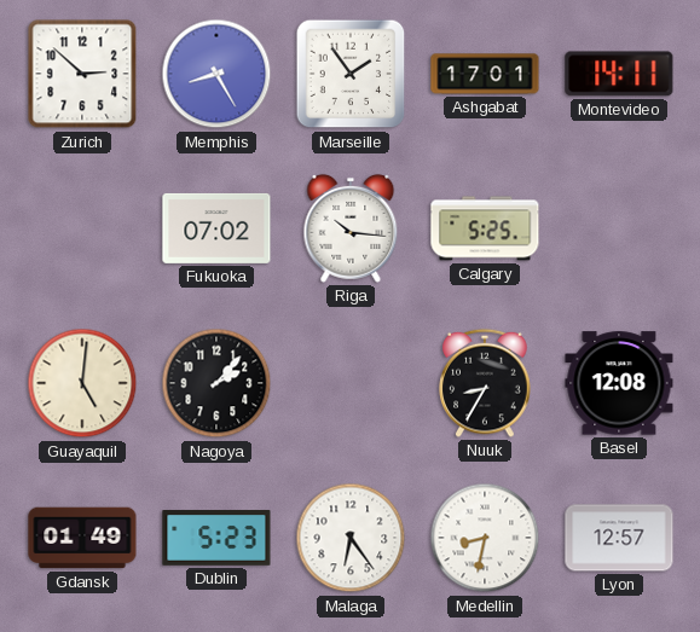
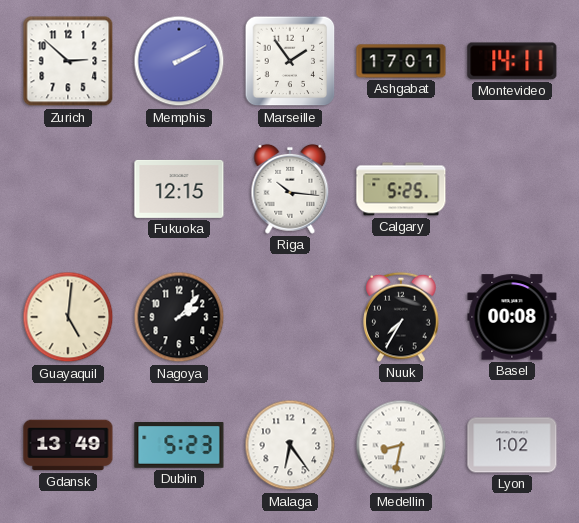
Memphis: 8:25 -> 2:10
Fukuoka: 07:02 -> 12:15
Nuuk: 8:35 -> 7:35
Basel: 12:08 -> 00:08
Gdansk: 01:49 -> 13:49
Lyon: 12:57 -> 1:02
